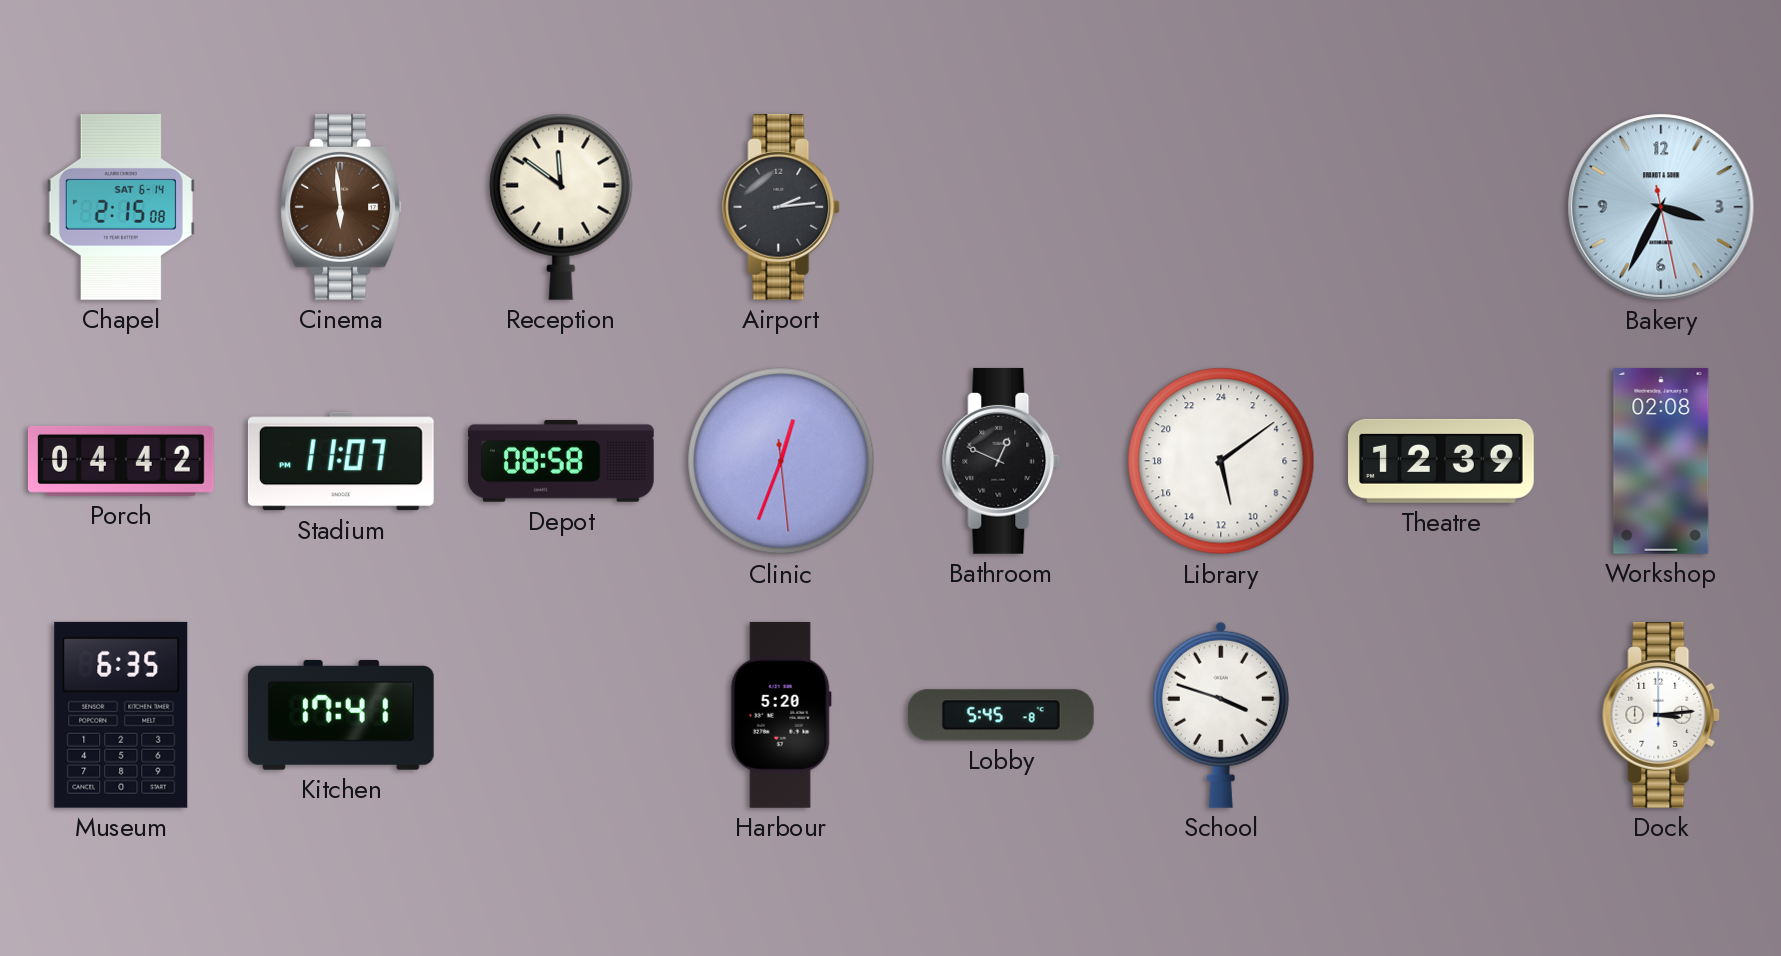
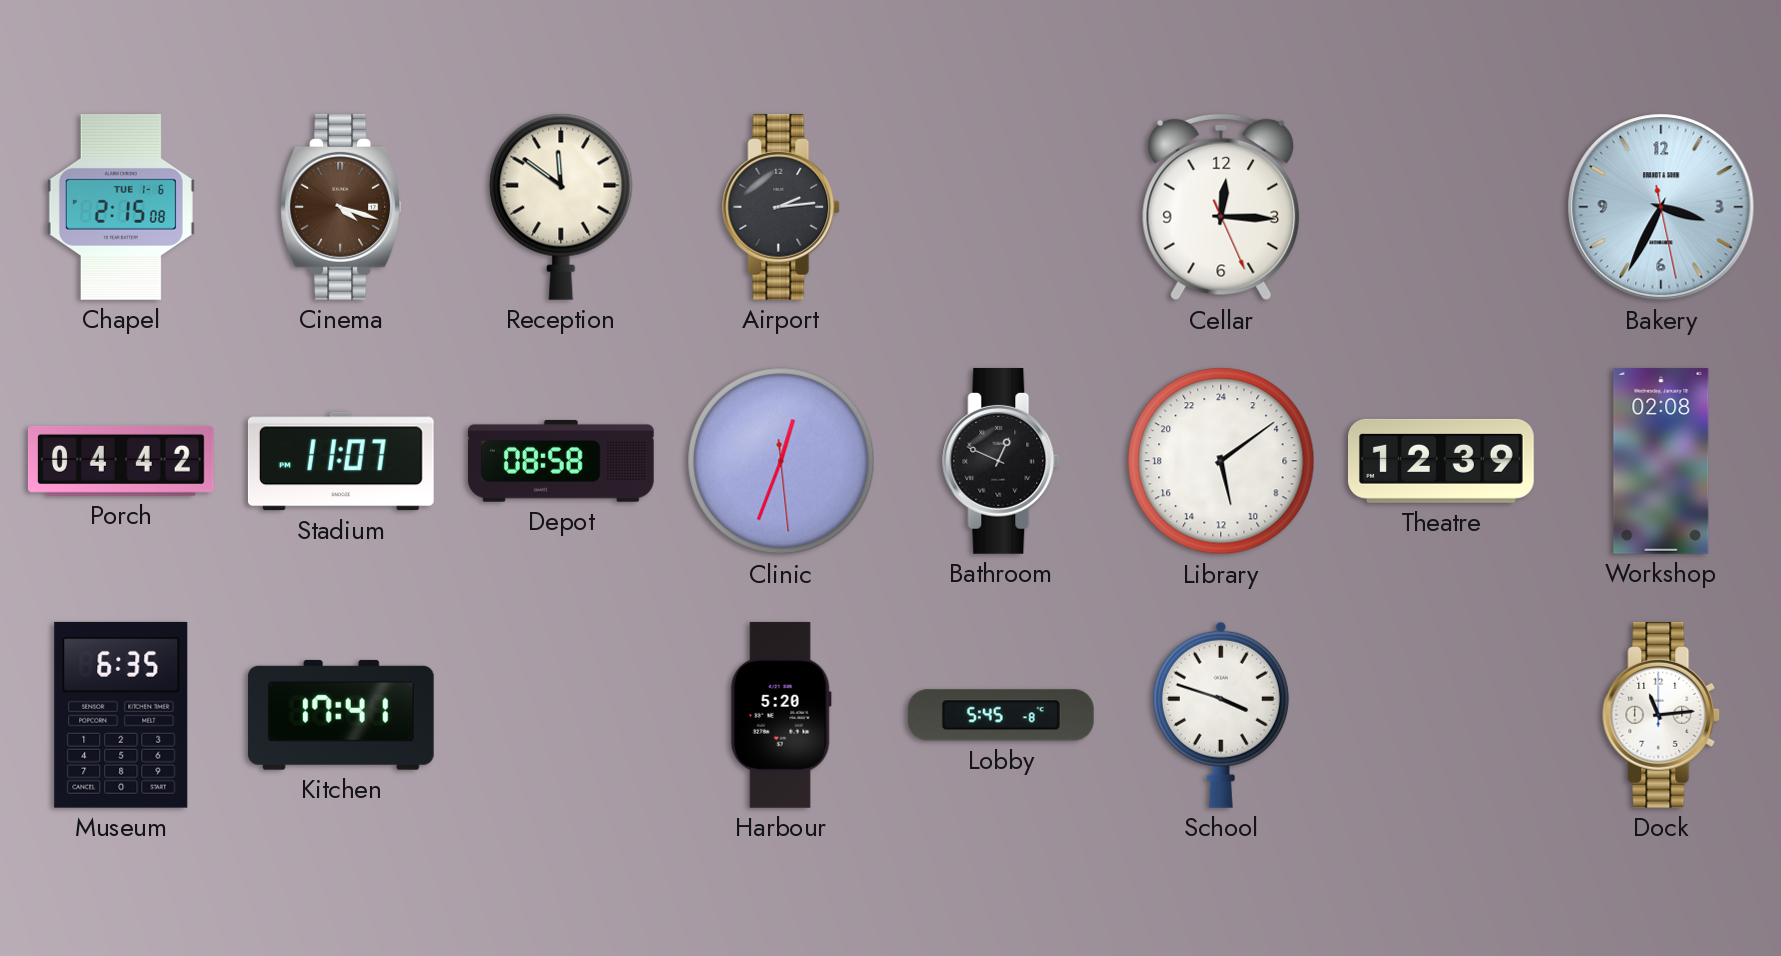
Chapel date: SAT 6-14 -> TUE 1-6
Cinema: 5:59 -> 4:18
Cellar: none -> 12:15
Dock: 3:14 -> 11:14
